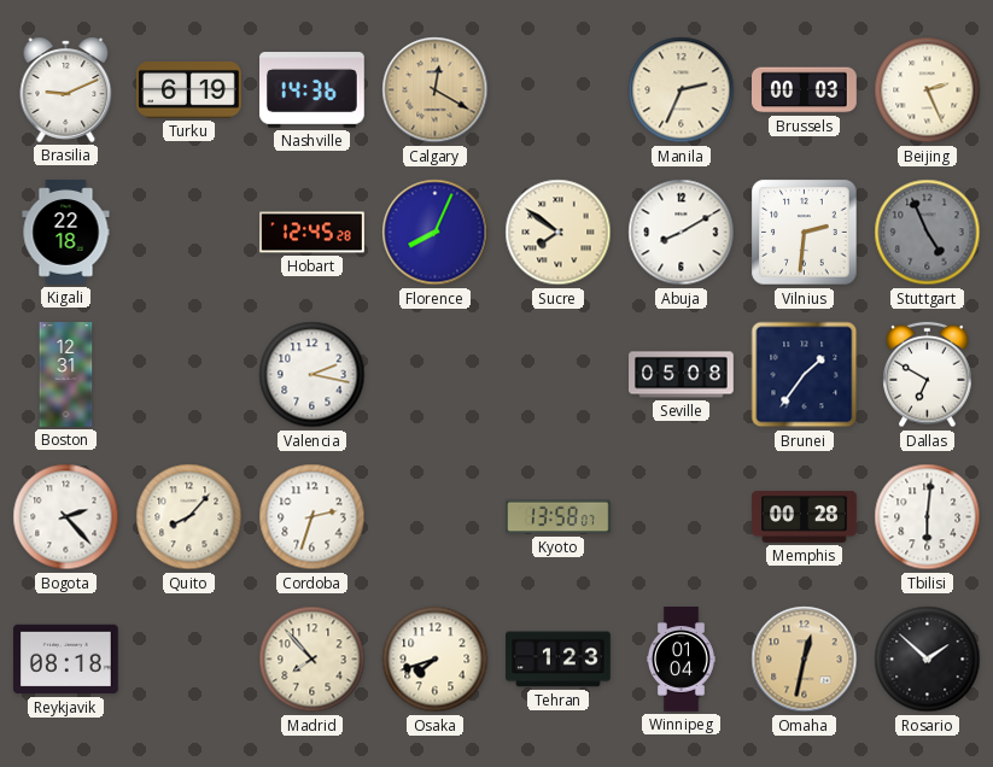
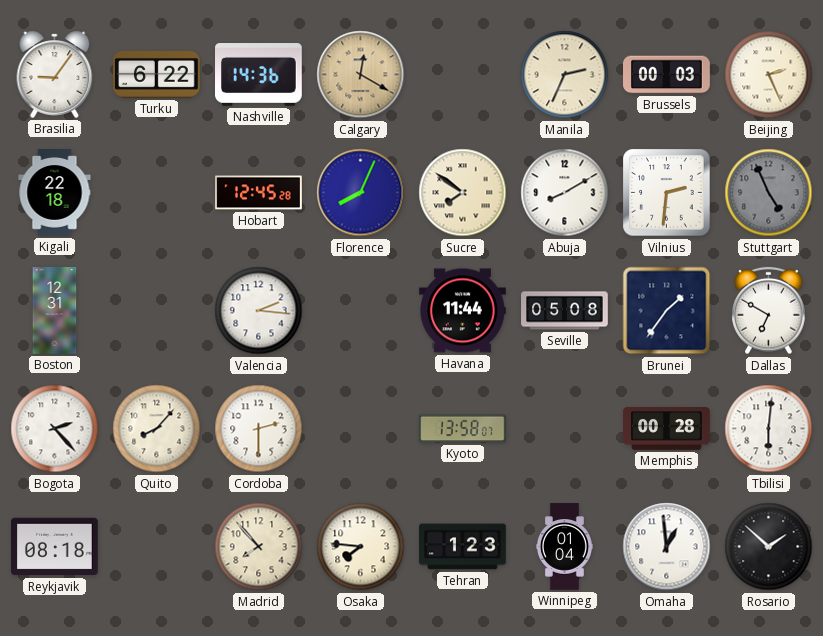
Brasilia: 9:11 -> 9:06
Turku: 6:19 -> 6:22
Valencia: 2:17 -> 2:16
Havana: none -> 11:44
Cordoba: 2:33 -> 2:30
Osaka: 7:42 -> 7:46
Omaha: 12:32 -> 12:59
Omaha dial: champagne -> white
